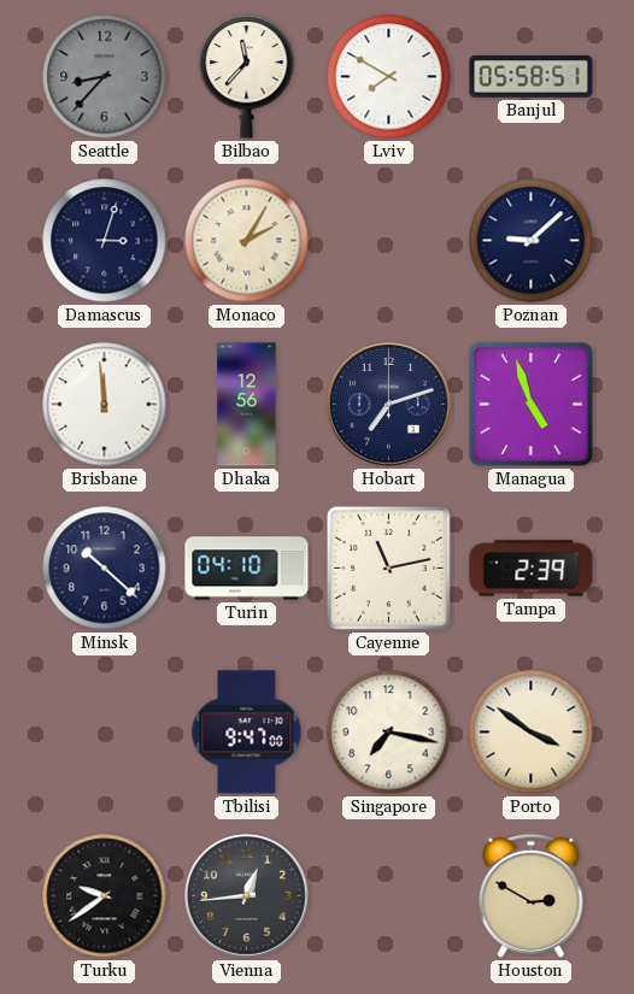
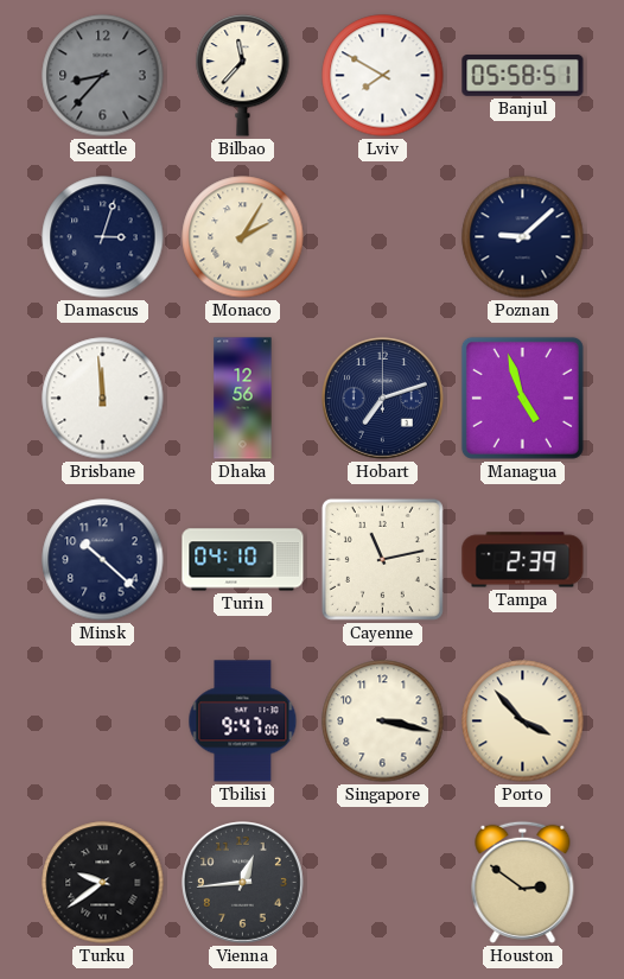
Singapore: 7:17 -> 3:17
Porto: 3:51 -> 3:53
Houston: 2:50 -> 2:51
